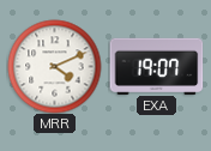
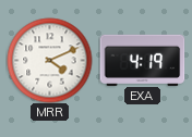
EXA: 19:07 -> 4:19
